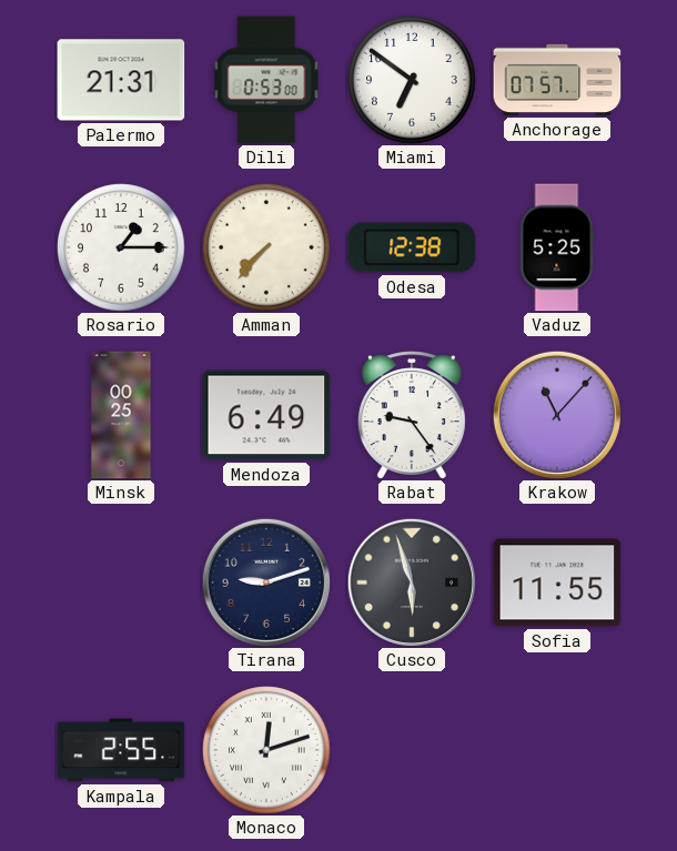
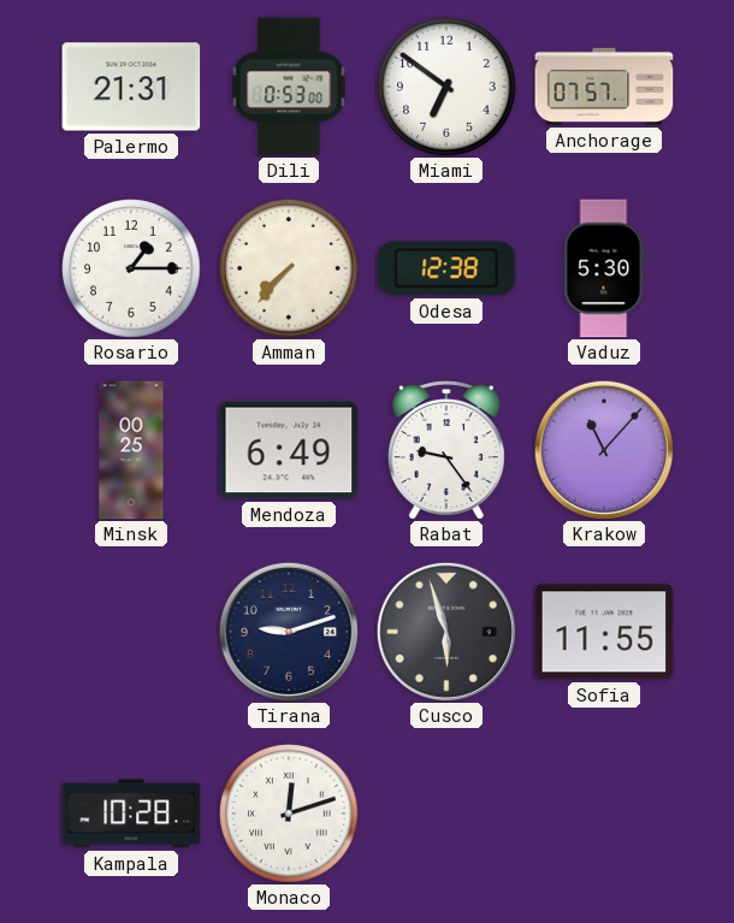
Vaduz: 5:25 -> 5:30
Kampala: 2:55 -> 10:28
